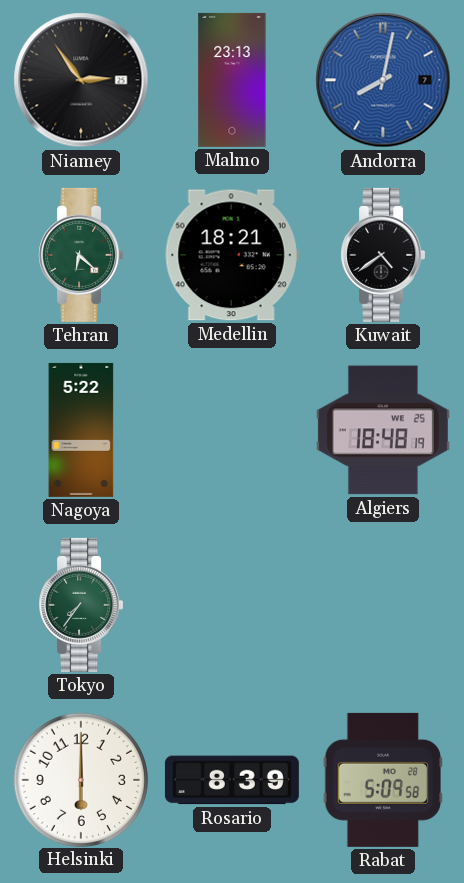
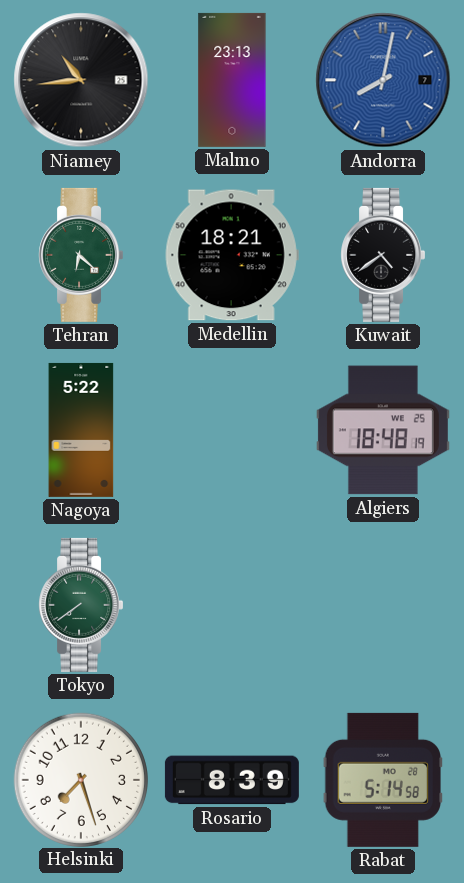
Niamey: 2:54 -> 10:44
Tokyo: 7:36 -> 7:39
Helsinki: 6:00 -> 7:27
Rabat: 5:09 -> 5:14
